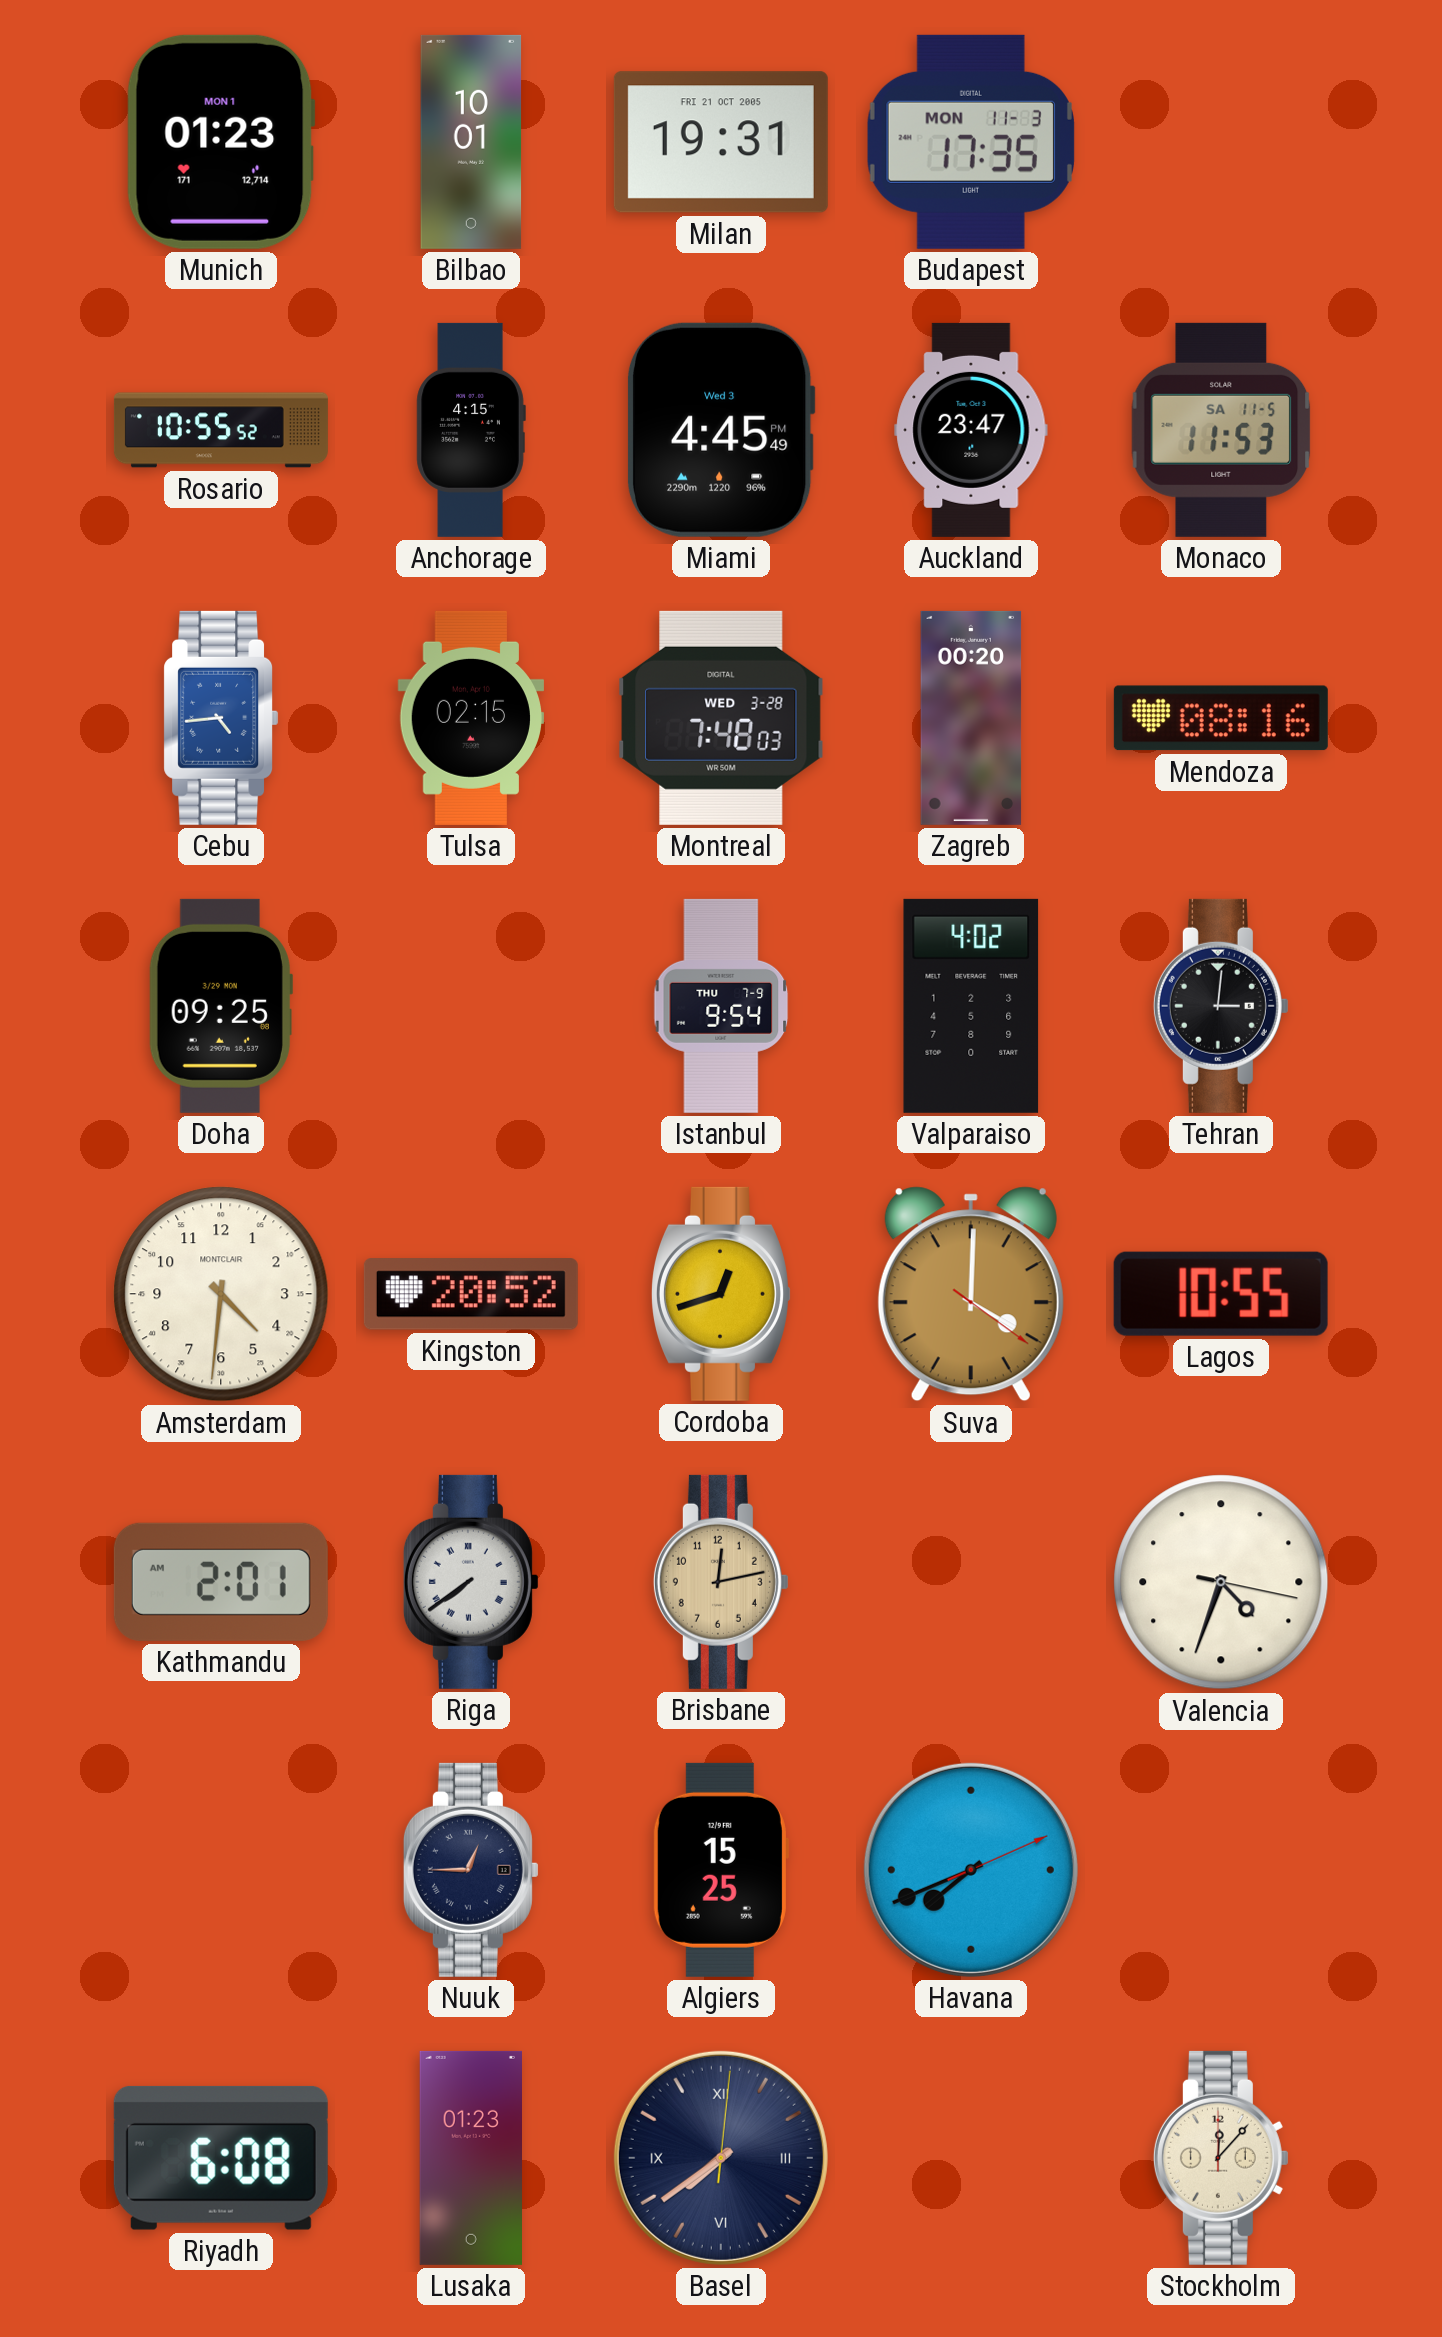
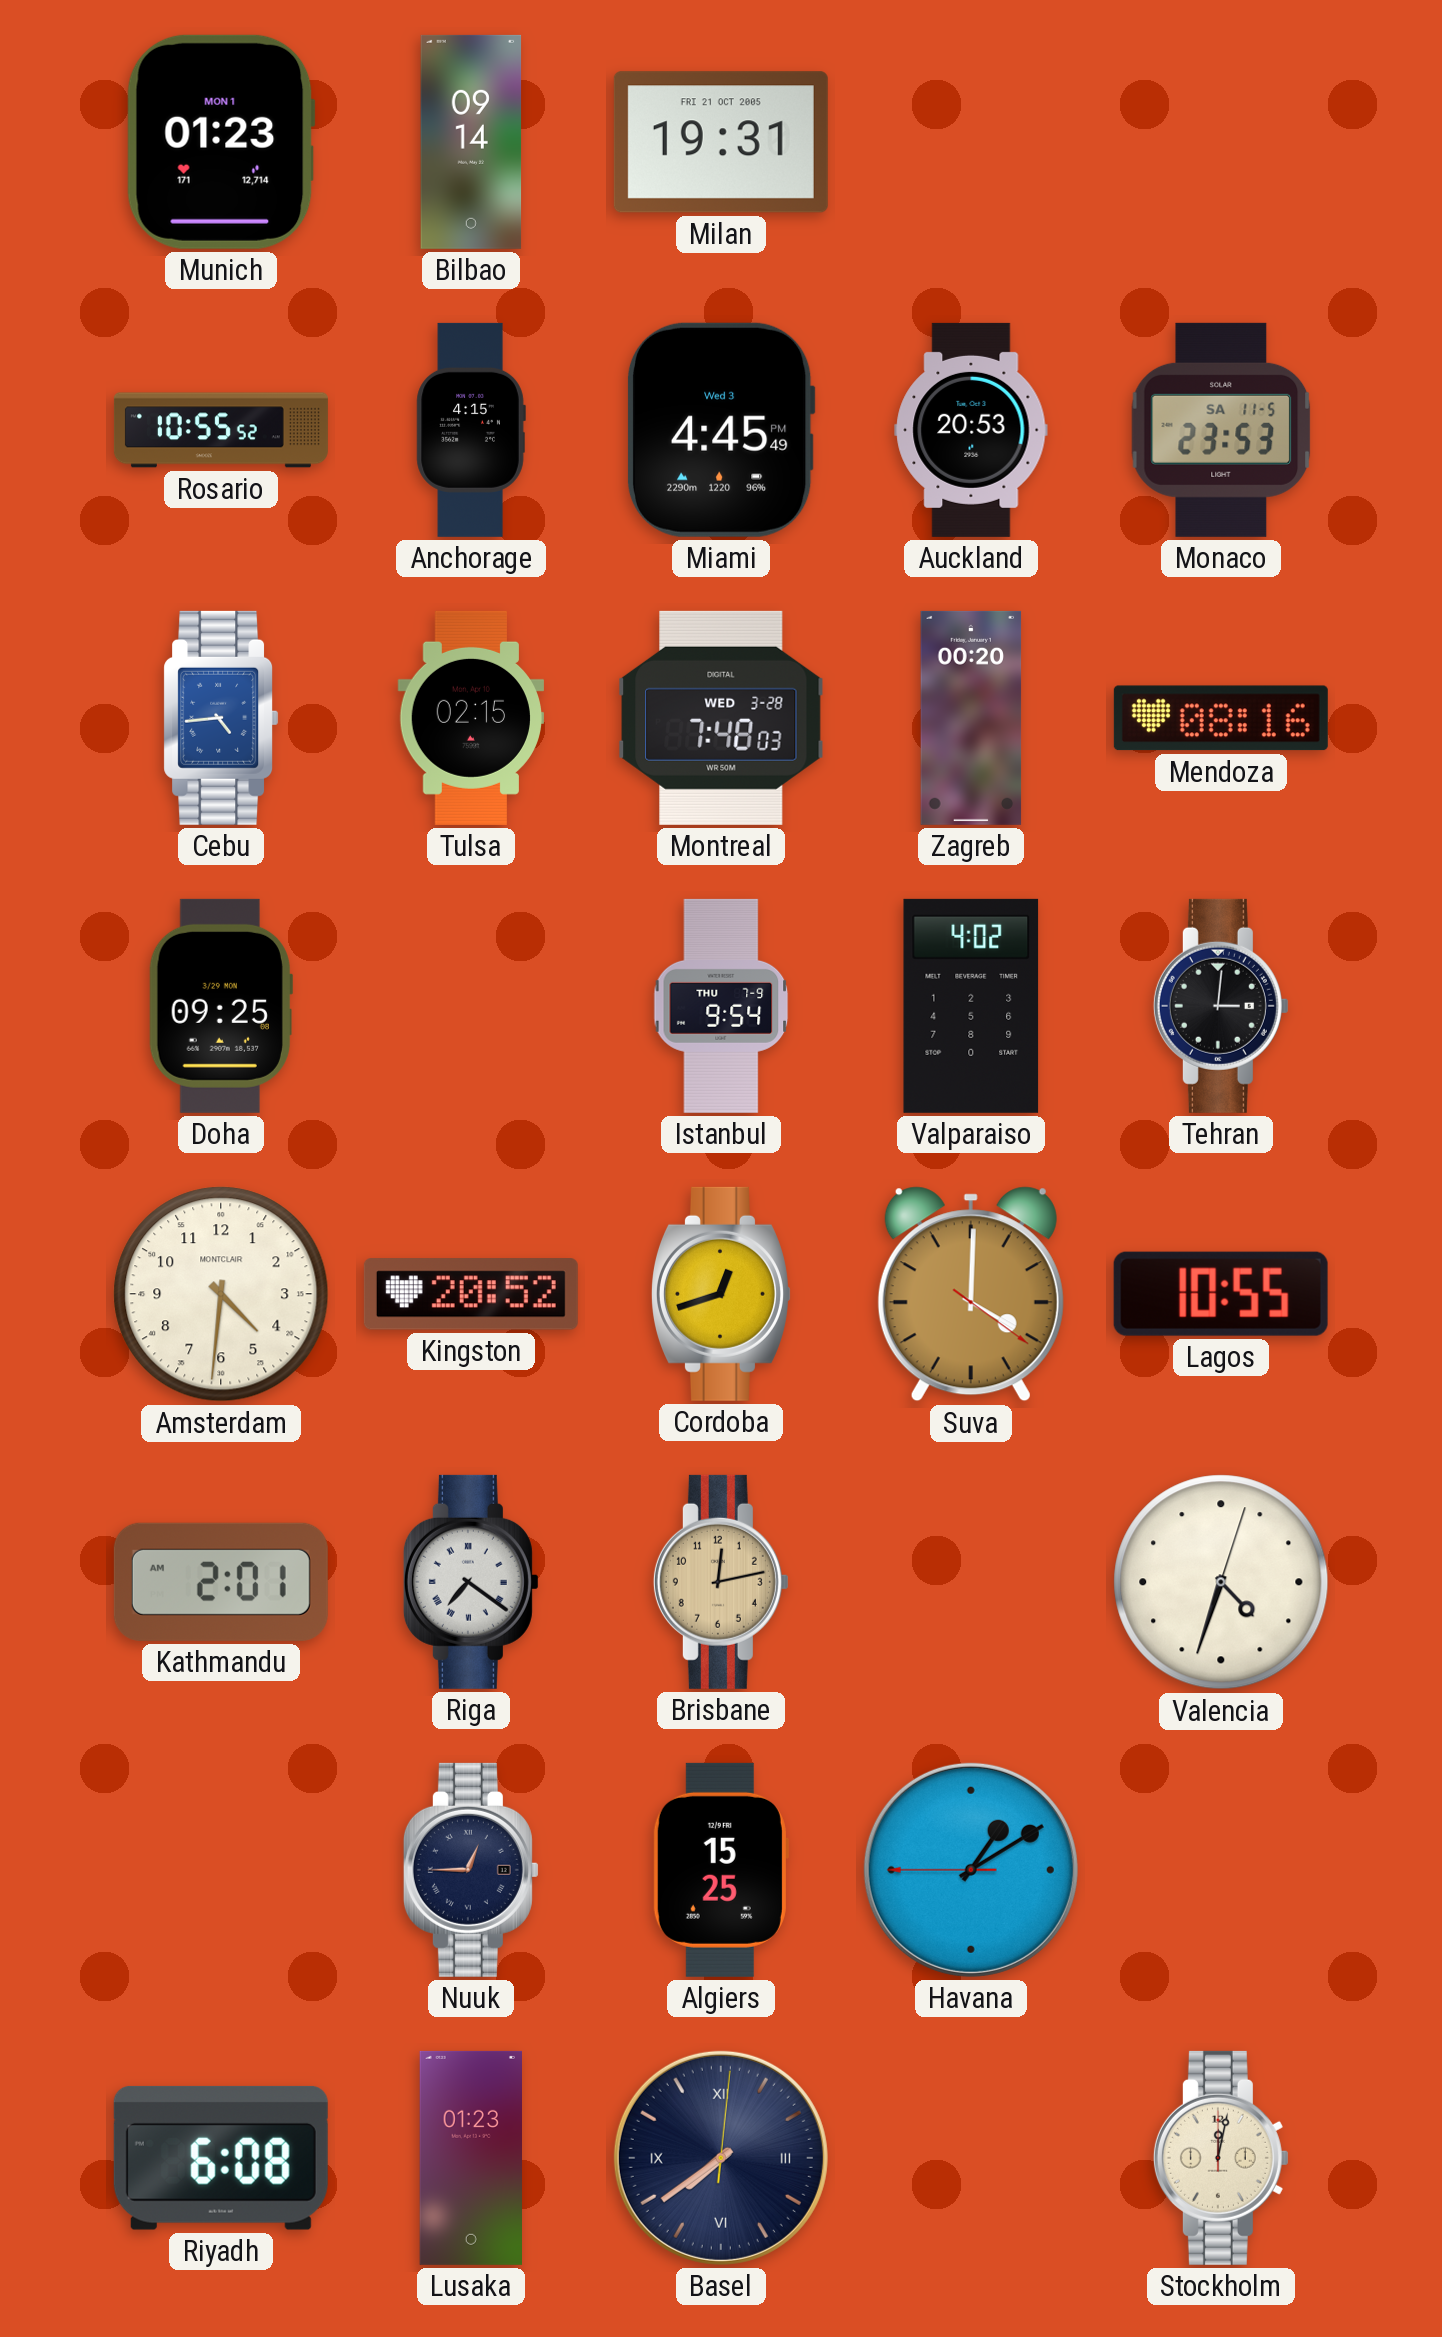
Bilbao: 10:01 -> 09:14
Budapest: 17:35 -> none
Auckland: 23:47 -> 20:53
Monaco: 11:53 -> 23:53
Riga: 7:39 -> 7:21
Valencia: 4:33:17 -> 4:33:03
Havana: 7:41 -> 1:09
Stockholm: 12:07 -> 12:02
